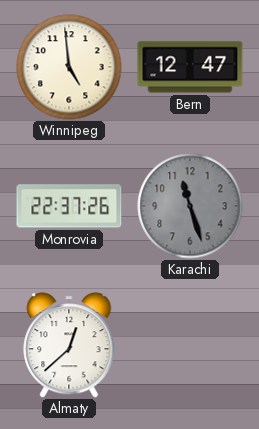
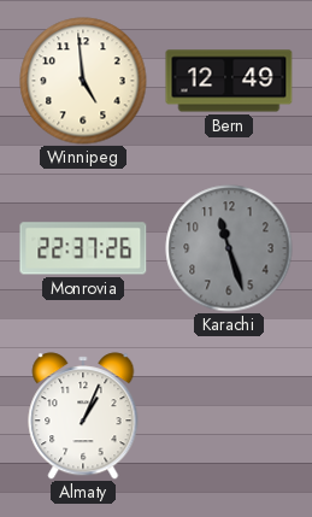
Bern: 12:47 -> 12:49
Almaty: 12:38 -> 1:04
